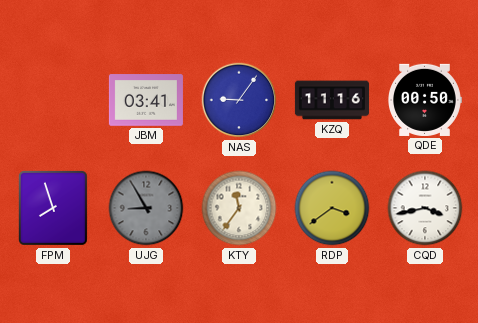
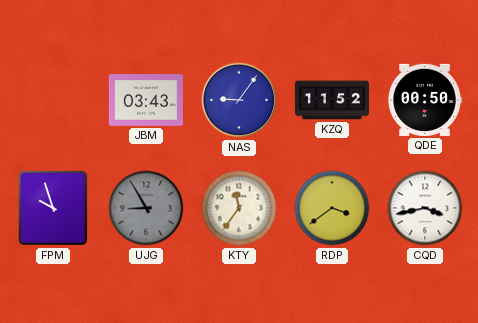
JBM: 03:41 -> 03:43
KZQ: 11:16 -> 11:52
FPM: 7:57 -> 9:57
